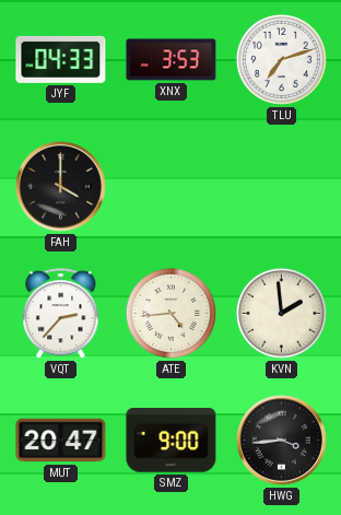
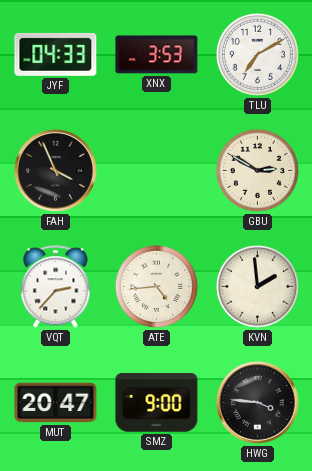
TLU: 7:12 -> 7:10
FAH: 4:00 -> 3:56
GBU: none -> 2:50
HWG: 3:44 -> 3:46
